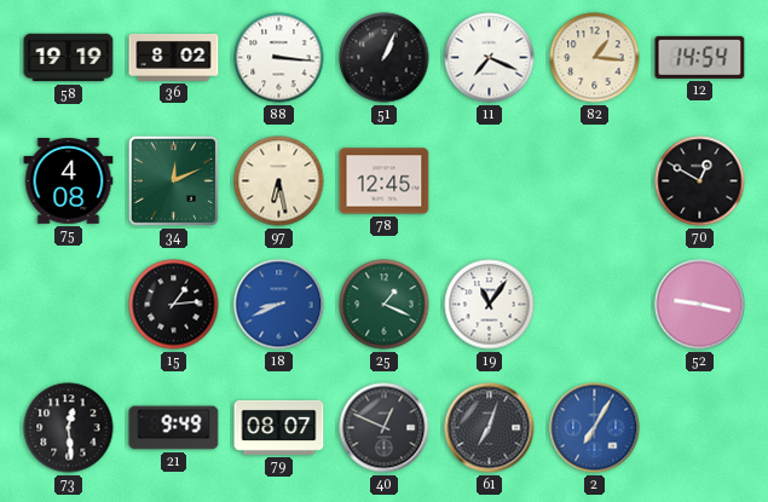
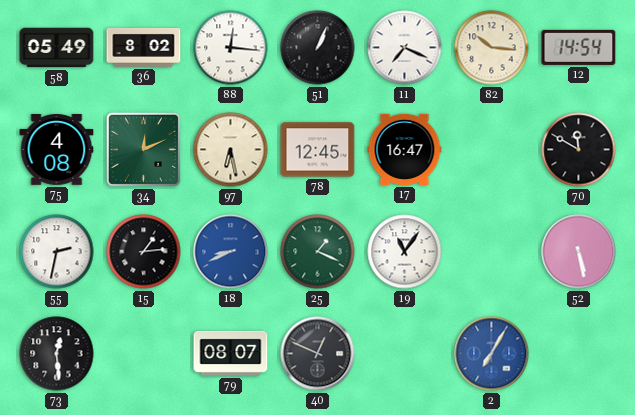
58: 19:19 -> 05:49
88: 3:16 -> 12:16
82: 1:16 -> 10:16
17: none -> 16:47
70: 12:50 -> 11:50
55: none -> 2:32
52: 9:17 -> 5:28
21: 9:49 -> none
61: 7:03 -> none
